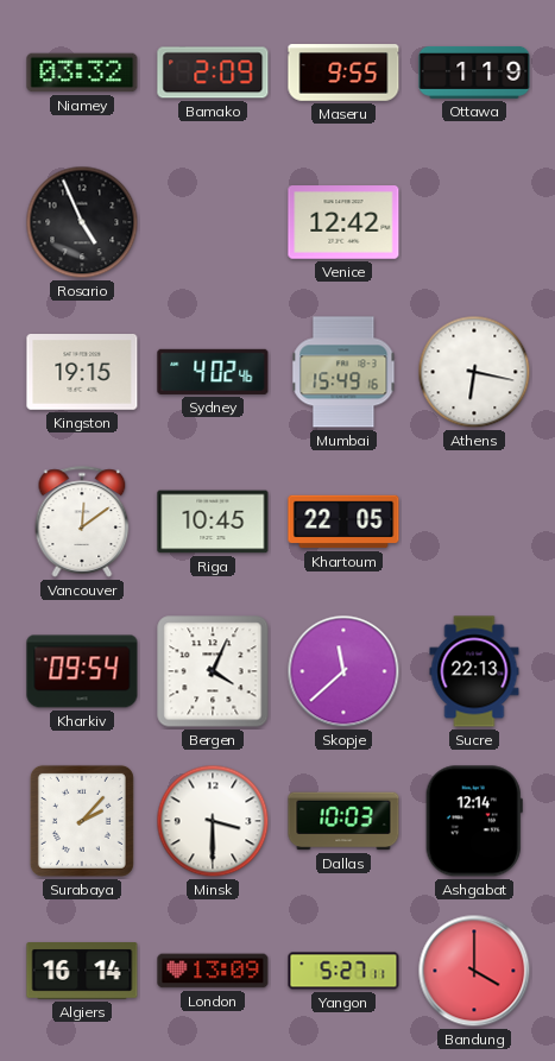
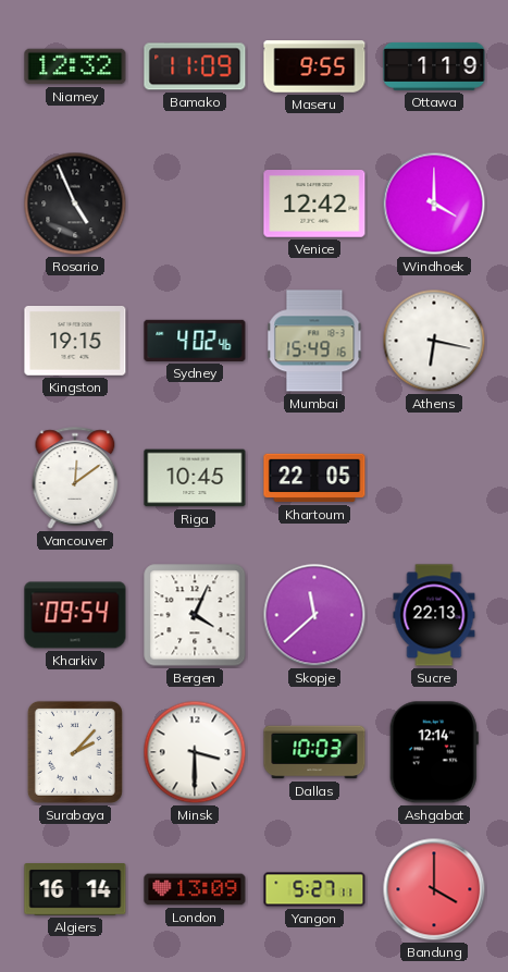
Niamey: 03:32 -> 12:32
Bamako: 2:09 -> 11:09
Windhoek: none -> 4:00
